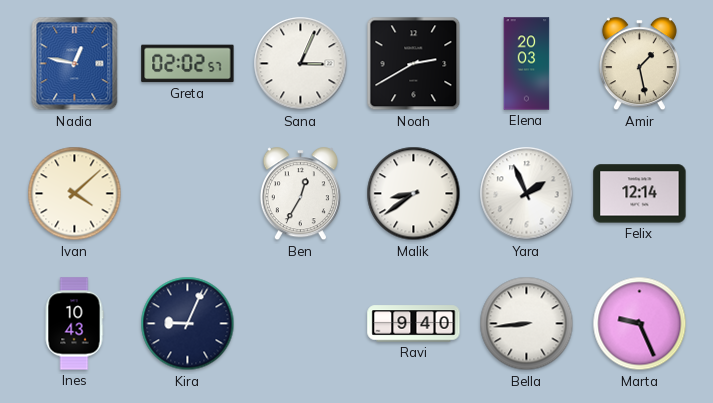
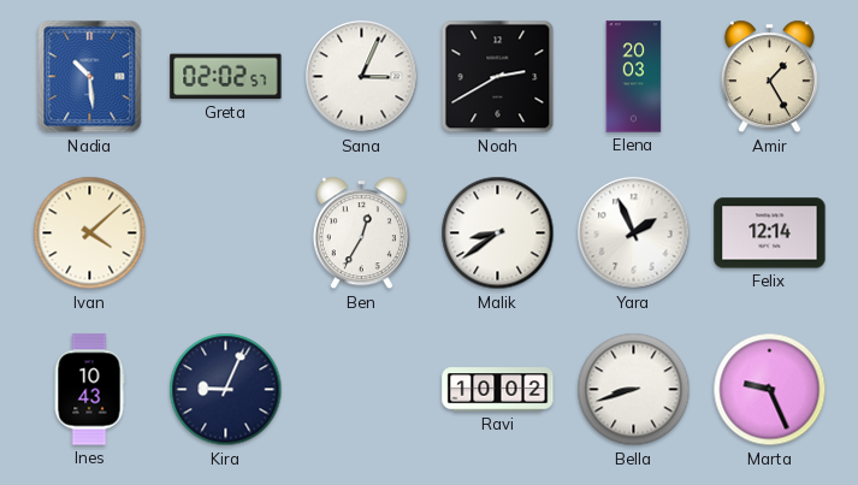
Nadia: 12:47 -> 10:29
Amir: 1:28 -> 1:25
Ravi: 9:40 -> 10:02
Bella: 8:44 -> 8:42
